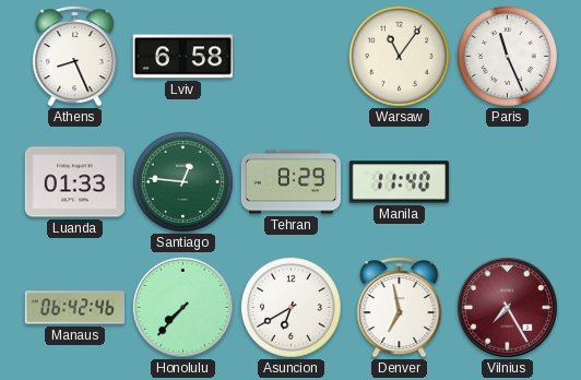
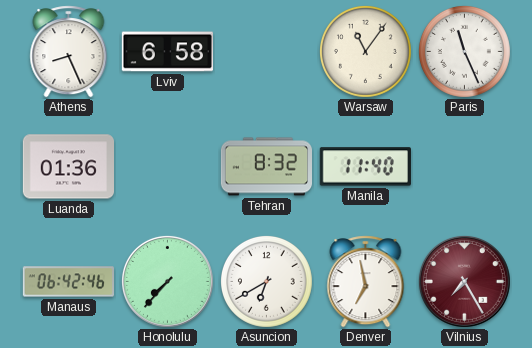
Luanda: 01:33 -> 01:36
Santiago: 12:46 -> none
Tehran: 8:29 -> 8:32
